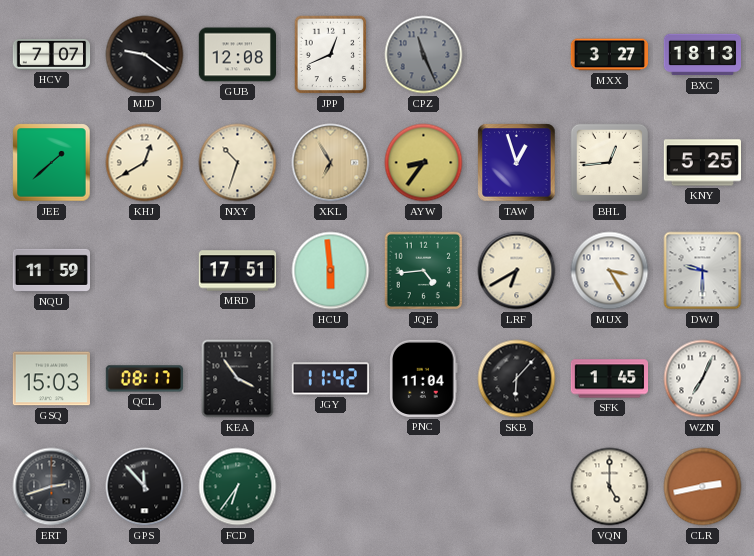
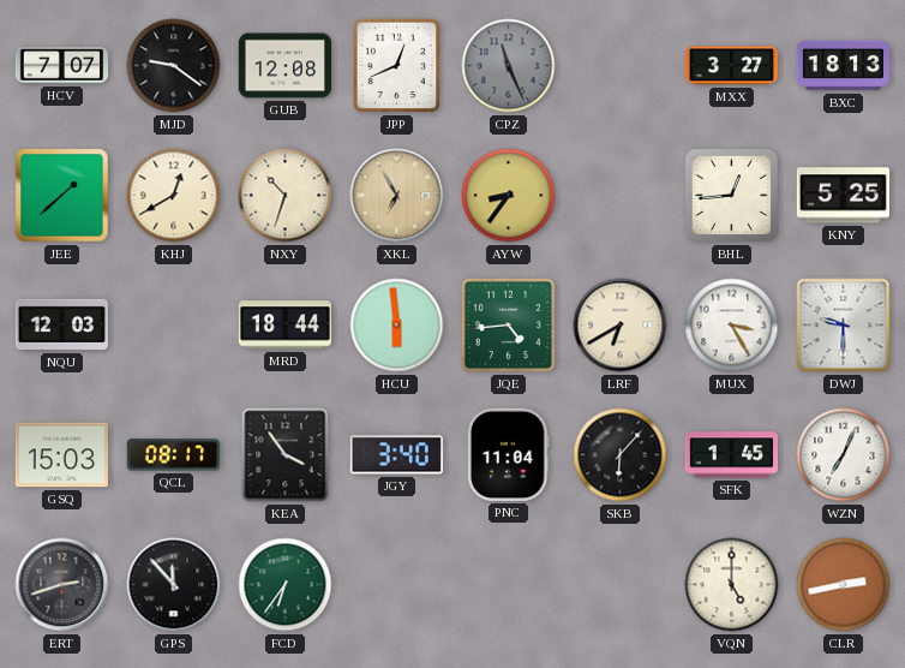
TAW: 12:57 -> none
NQU: 11:59 -> 12:03
MRD: 17:51 -> 18:44
JGY: 11:42 -> 3:40
